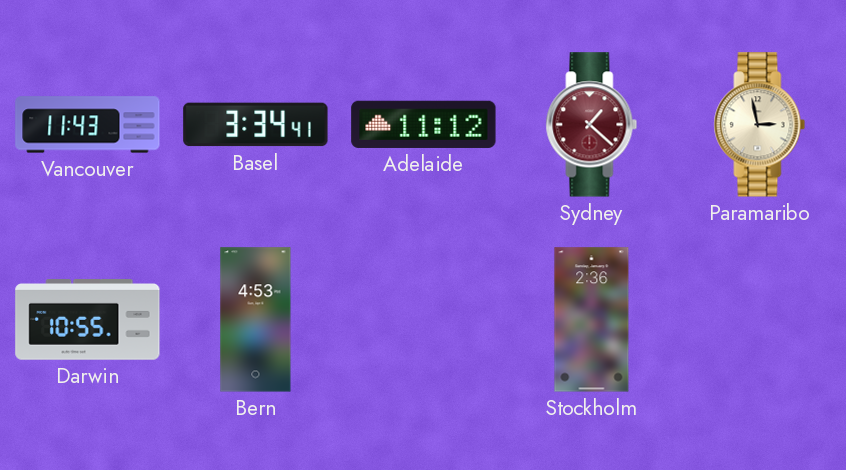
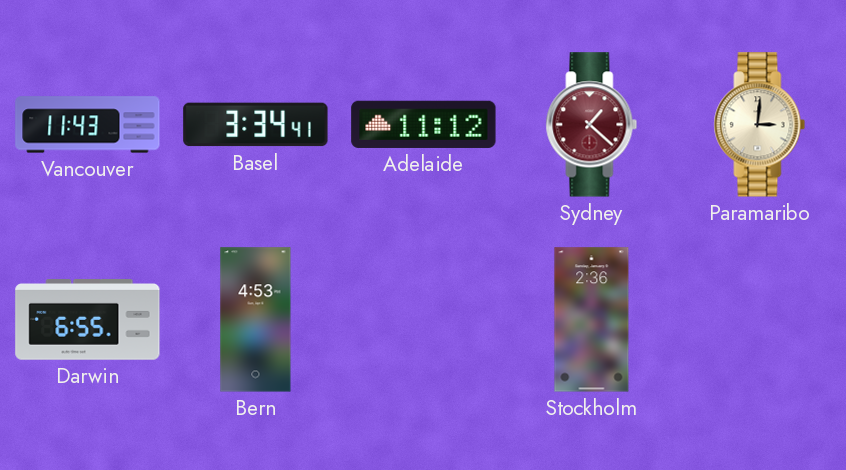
Paramaribo: 2:58 -> 3:01
Darwin: 10:55 -> 6:55
